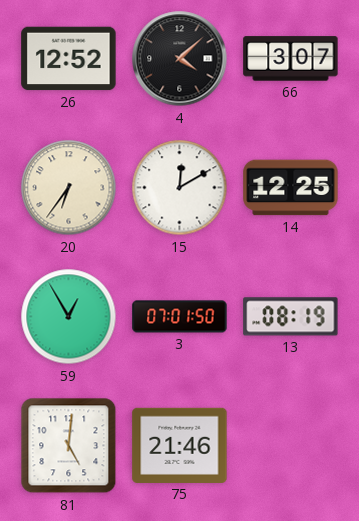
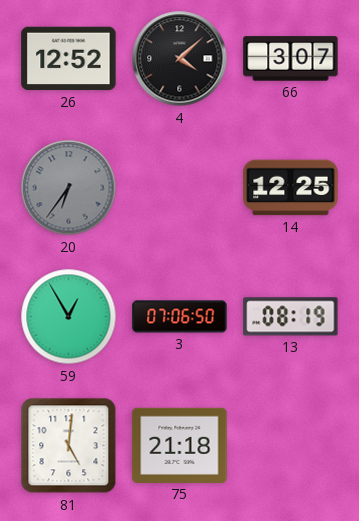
20 dial: cream -> grey
15: 12:10 -> none
3: 07:01 -> 07:06
75: 21:46 -> 21:18
